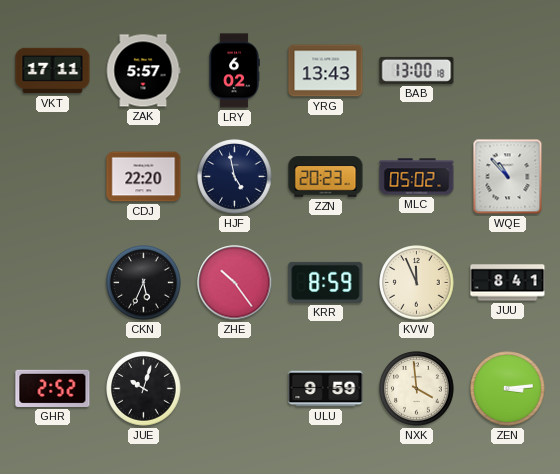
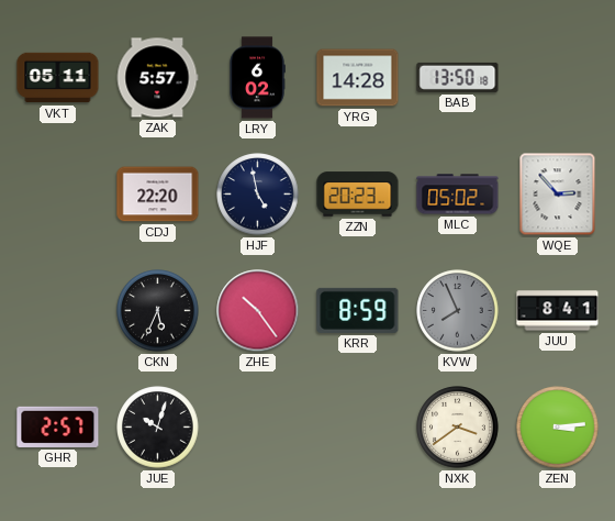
VKT: 17:11 -> 05:11
YRG: 13:43 -> 14:28
BAB: 13:00 -> 13:50
WQE: 10:53 -> 2:53
KVW: 11:56 -> 7:56
KVW dial: cream -> grey
GHR: 2:52 -> 2:57
ULU: 9:59 -> none
NXK: 3:59 -> 3:39
